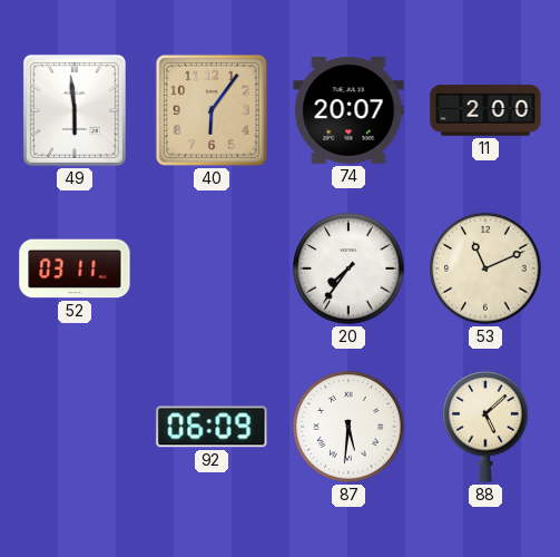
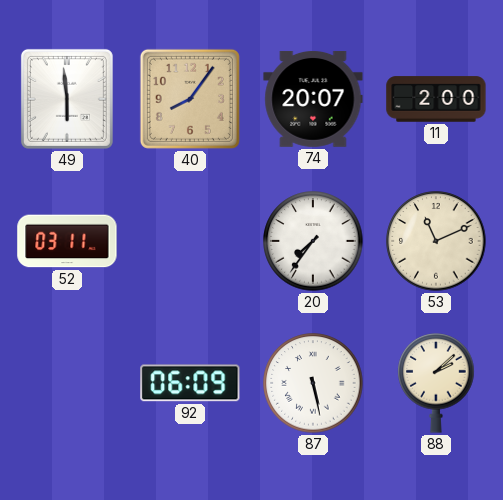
40: 6:06 -> 8:06
87: 5:31 -> 5:28
88: 5:08 -> 2:08
